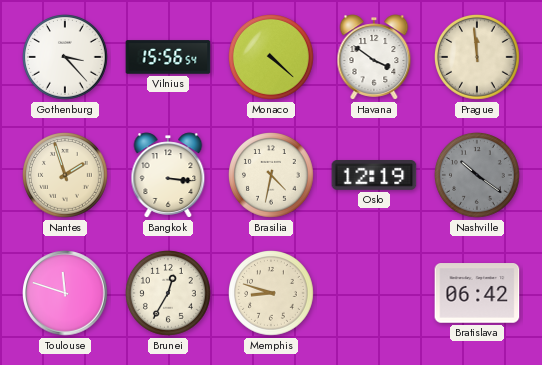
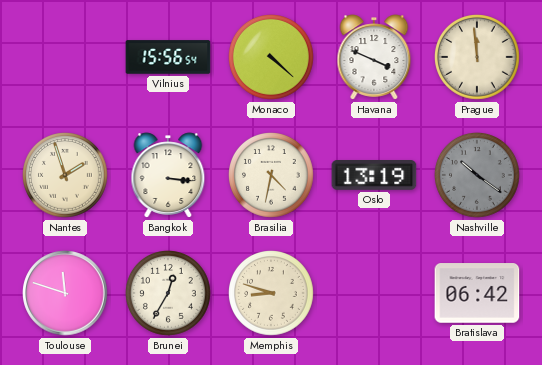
Gothenburg: 3:23 -> none
Havana: 3:51 -> 3:49
Oslo: 12:19 -> 13:19
